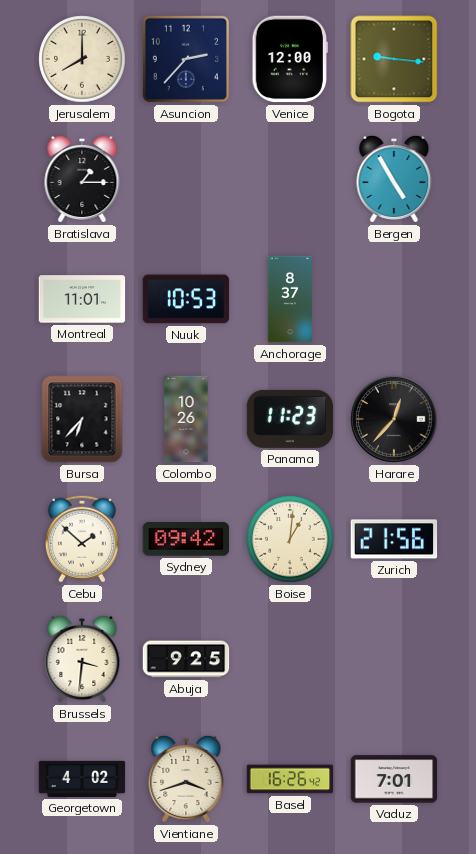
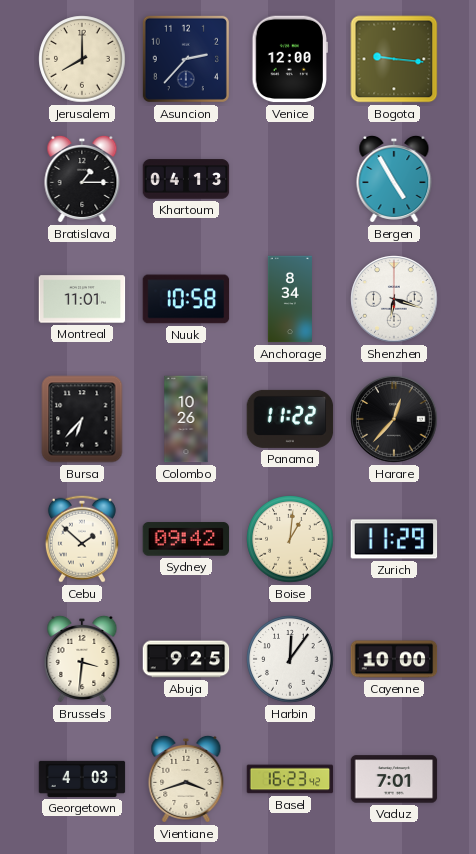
Khartoum: none -> 04:13
Nuuk: 10:53 -> 10:58
Anchorage: 8:37 -> 8:34
Shenzhen: none -> 6:18
Panama: 11:23 -> 11:22
Zurich: 21:56 -> 11:29
Harbin: none -> 12:06
Cayenne: none -> 10:00
Georgetown: 4:02 -> 4:03
Basel: 16:26 -> 16:23
